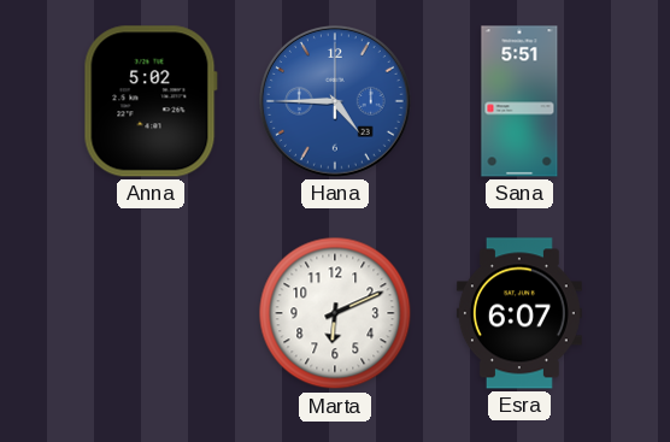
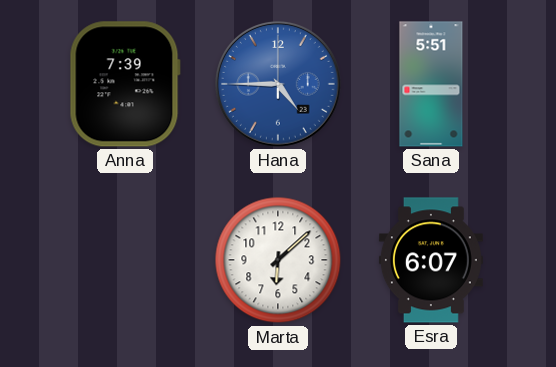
Anna: 5:02 -> 7:39
Marta: 6:11 -> 6:08
